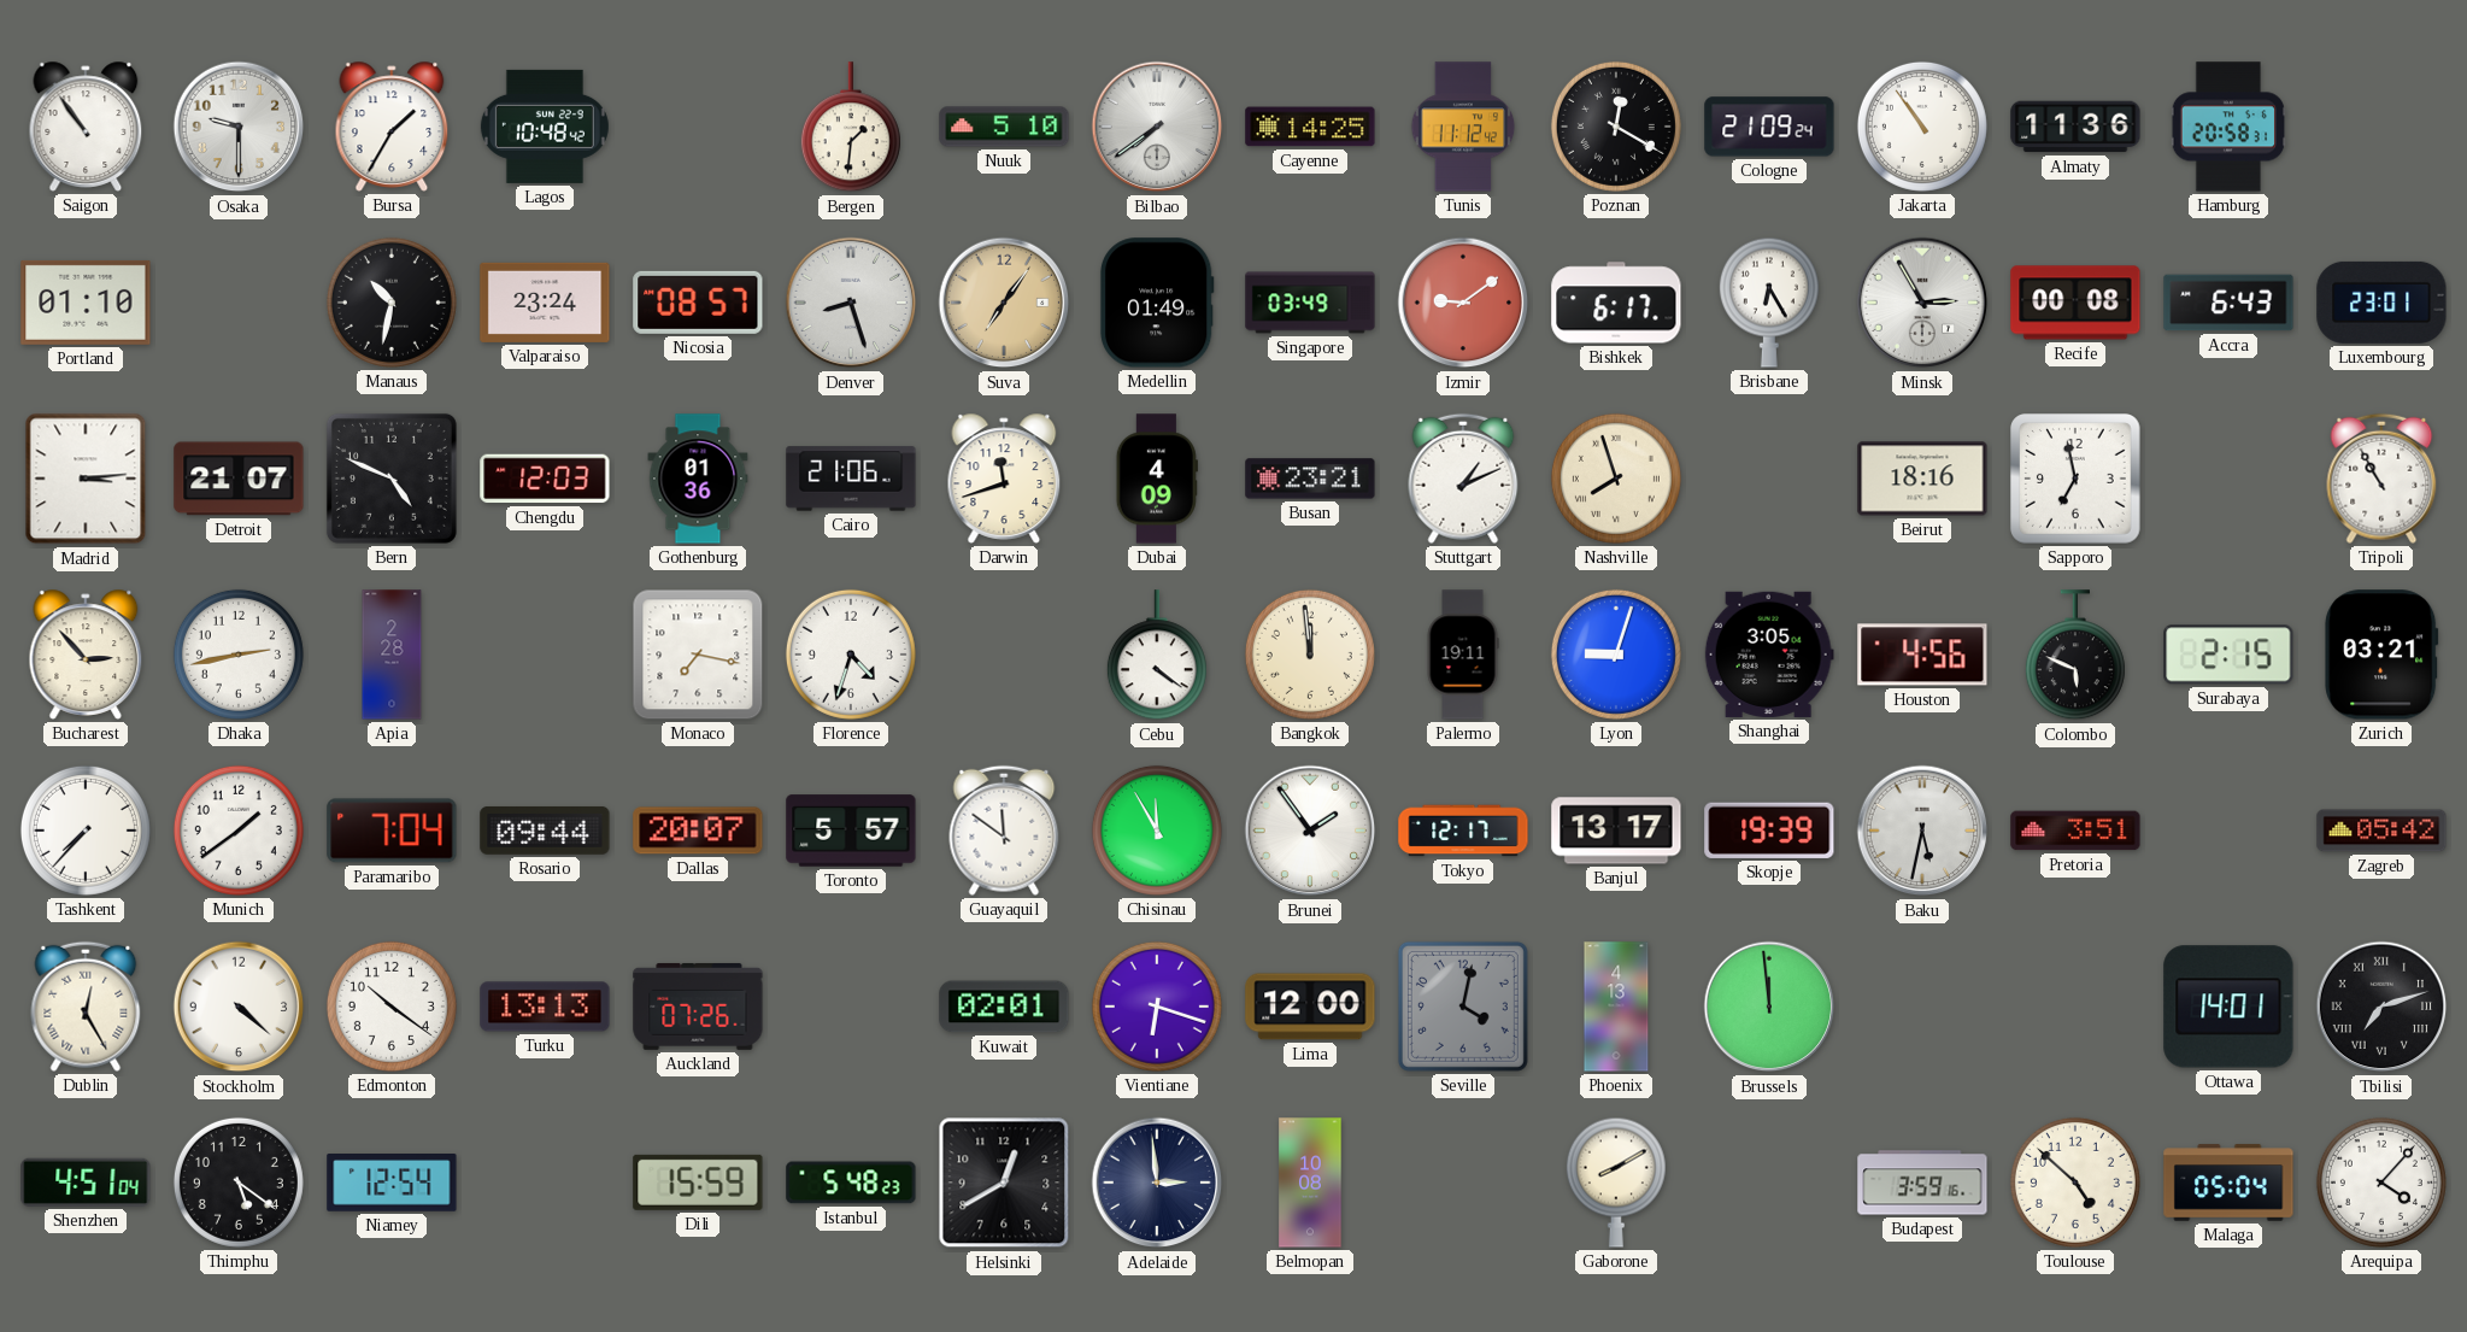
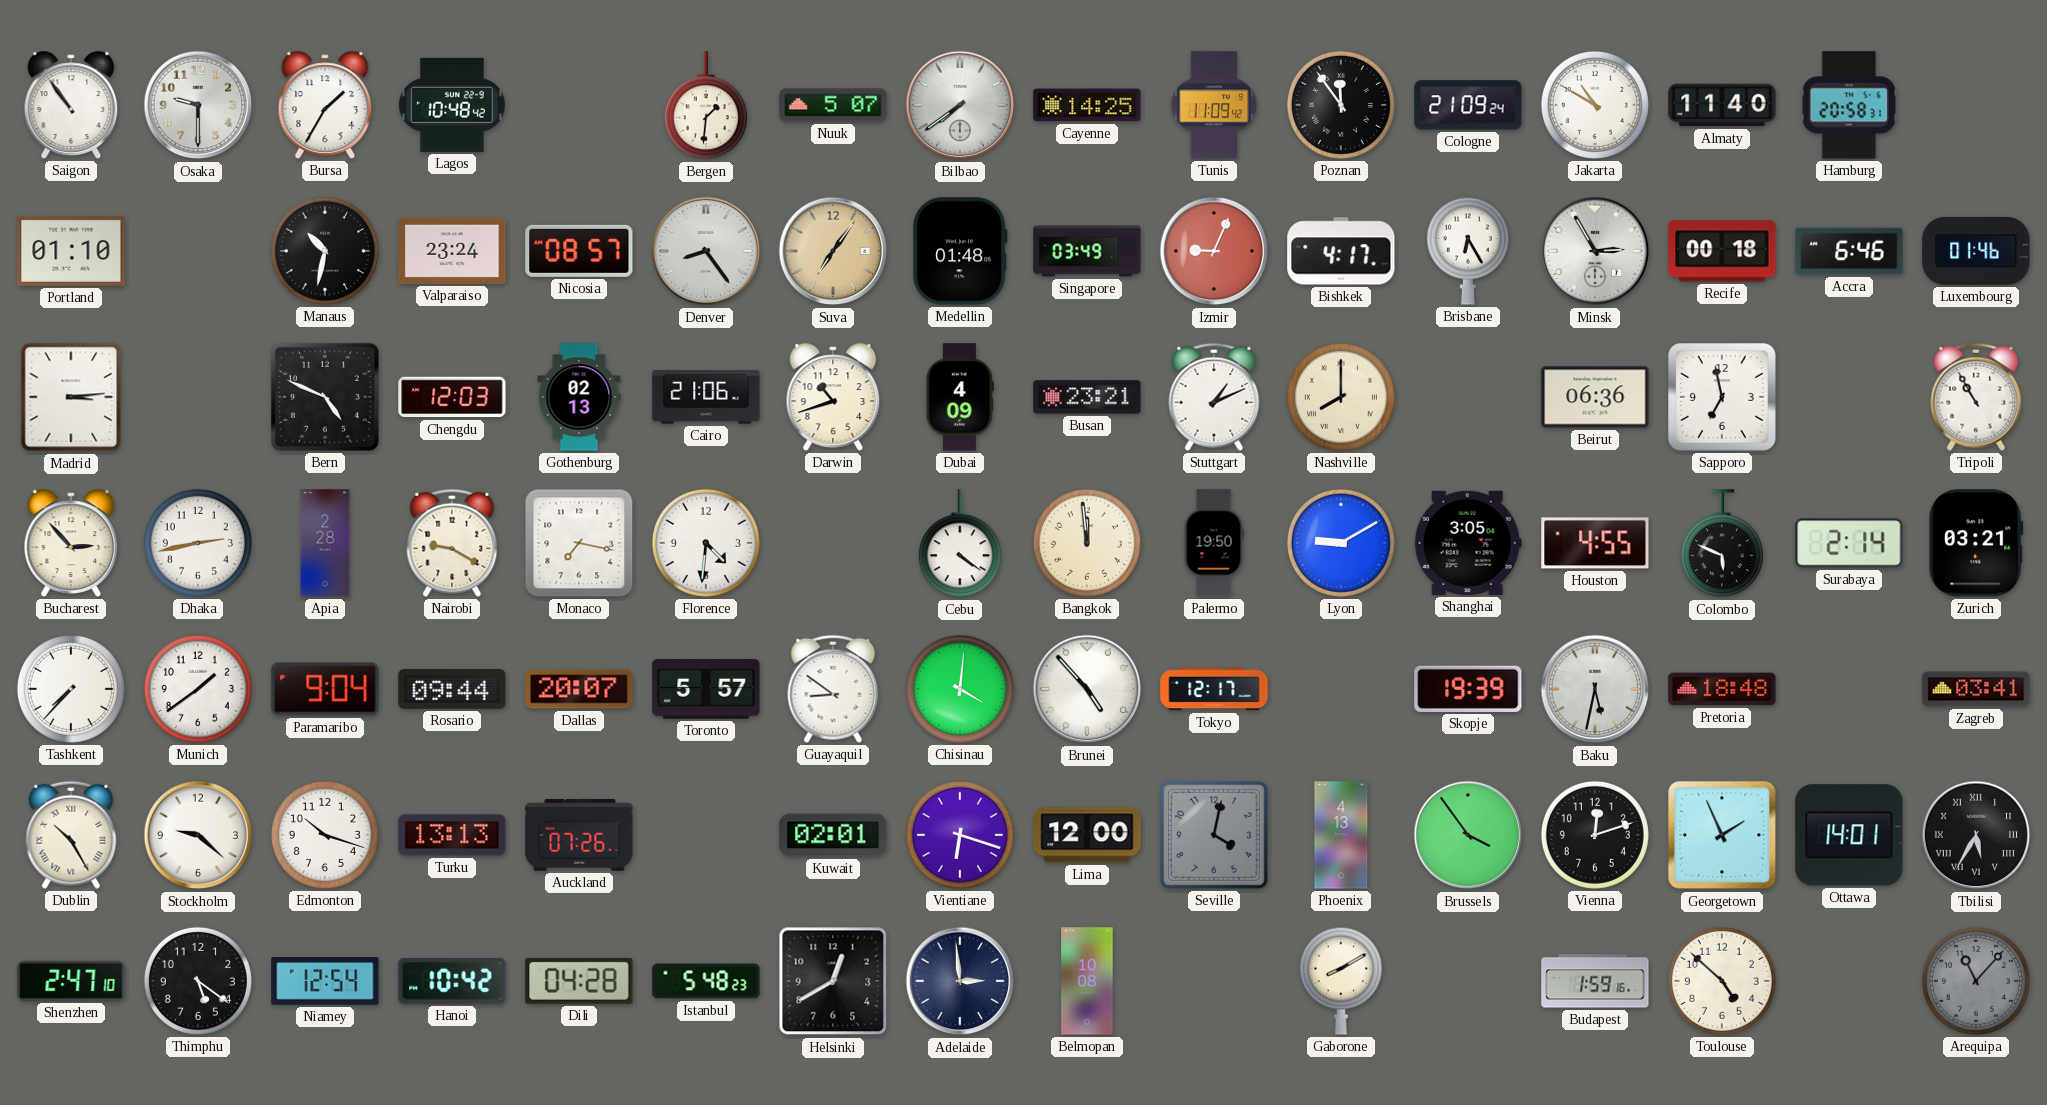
Nuuk: 5:10 -> 5:07
Tunis: 11:12 -> 11:09
Poznan: 12:20 -> 11:54
Jakarta: 10:54 -> 10:50
Almaty: 11:36 -> 11:40
Denver: 8:27 -> 8:24
Medellin: 01:49 -> 01:48
Izmir: 9:09 -> 9:04
Bishkek: 6:17 -> 4:17
Recife: 00:08 -> 00:18
Accra: 6:43 -> 6:46
Luxembourg: 23:01 -> 01:46
Detroit: 21:07 -> none
Gothenburg: 01:36 -> 02:13
Darwin: 11:42 -> 10:42
Nashville: 7:57 -> 8:00
Beirut: 18:16 -> 06:36
Nairobi: none -> 9:20
Florence: 4:33 -> 4:31
Palermo: 19:11 -> 19:50
Lyon: 9:03 -> 9:10
Houston: 4:56 -> 4:55
Surabaya: 2:15 -> 2:14
Paramaribo: 7:04 -> 9:04
Guayaquil: 11:51 -> 8:51
Chisinau: 11:55 -> 4:01
Brunei: 1:54 -> 4:53
Banjul: 13:17 -> none
Pretoria: 3:51 -> 18:48
Zagreb: 05:42 -> 03:41
Dublin: 12:25 -> 10:25
Stockholm: 4:22 -> 9:22
Edmonton: 10:21 -> 10:18
Brussels: 11:59 -> 3:54
Vienna: none -> 12:12
Georgetown: none -> 1:56
Tbilisi: 7:12 -> 5:35
Shenzhen: 4:51 -> 2:47
Hanoi: none -> 10:42
Dili: 15:59 -> 04:28
Budapest: 3:59 -> 1:59
Malaga: 05:04 -> none
Arequipa: 4:07 -> 11:07
Arequipa dial: white -> grey
